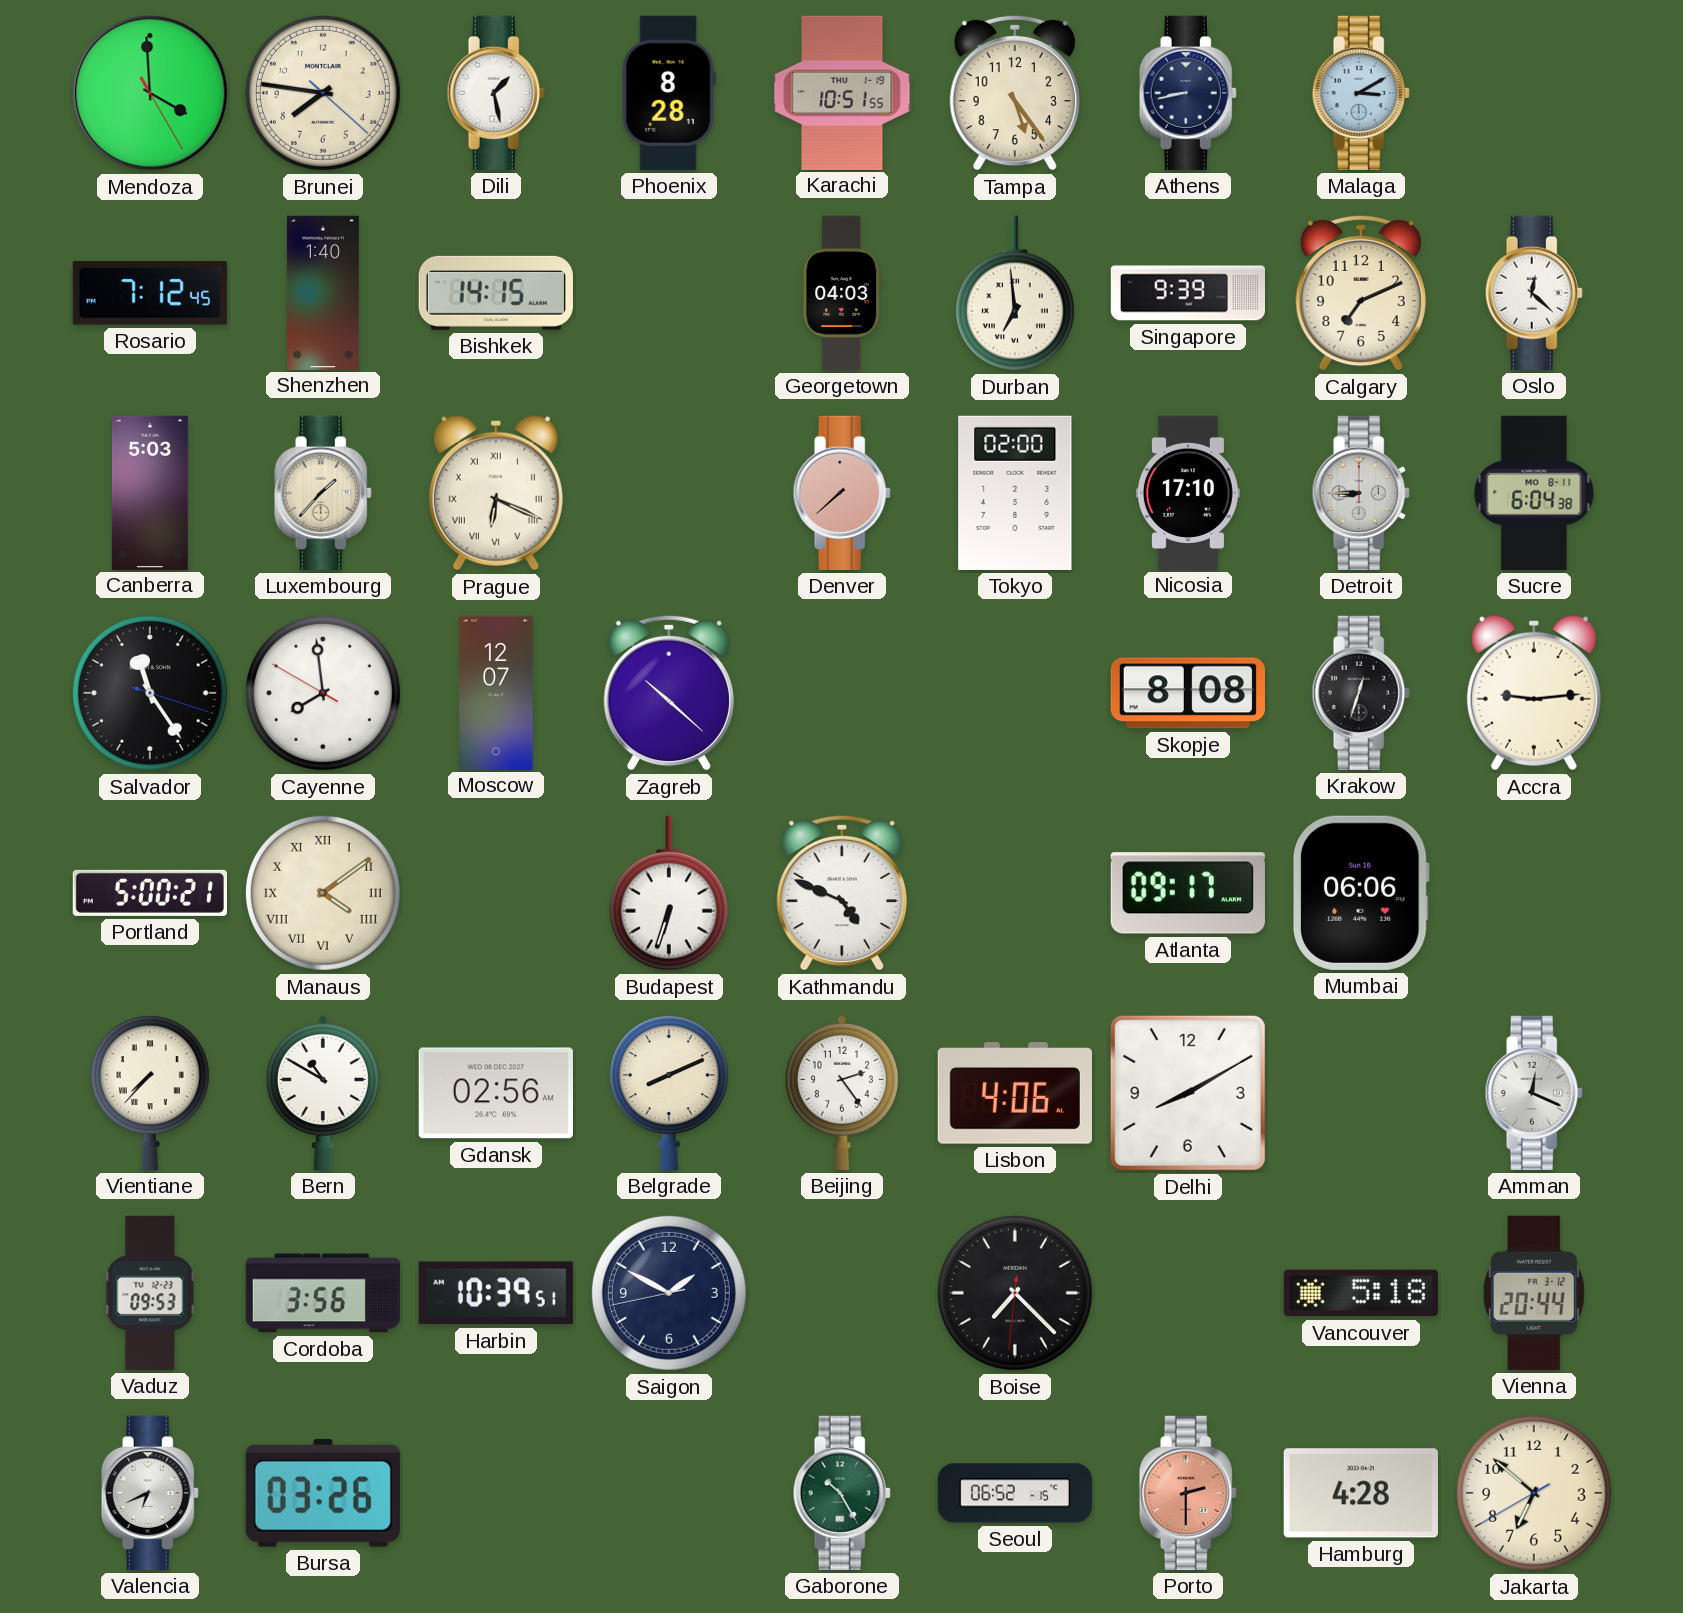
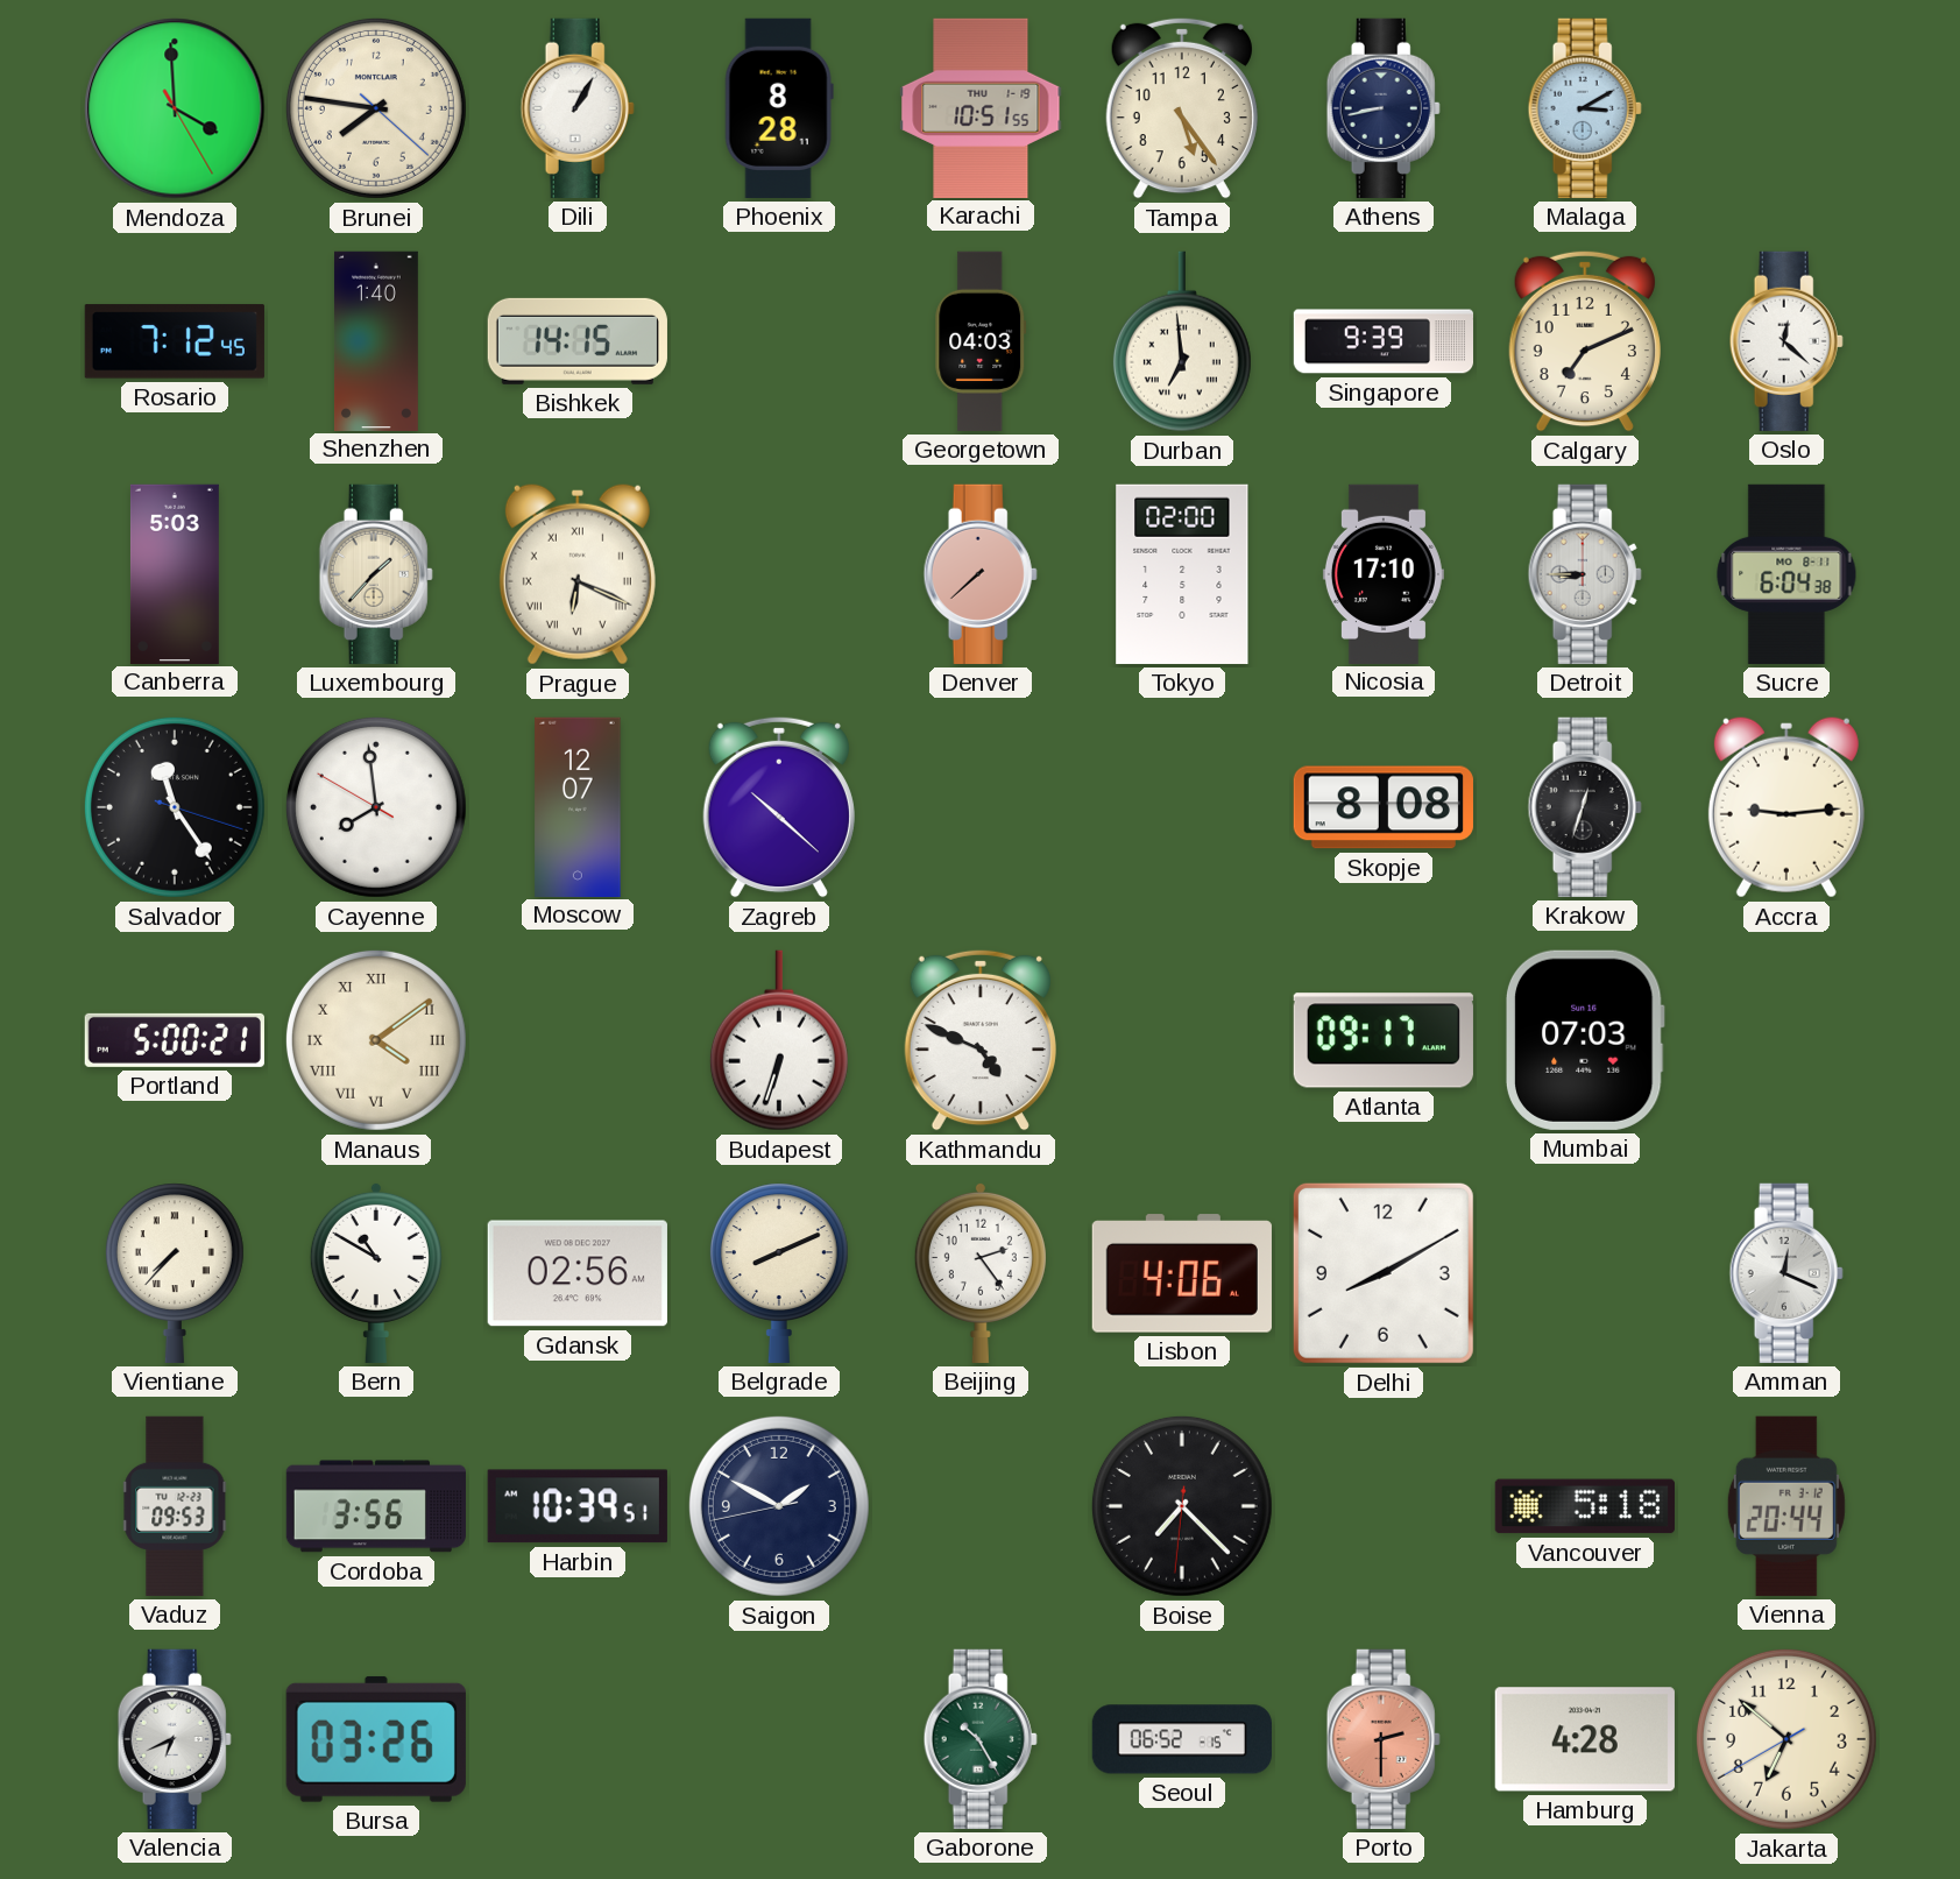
Dili: 1:28 -> 1:05
Mumbai: 06:06 -> 07:03
